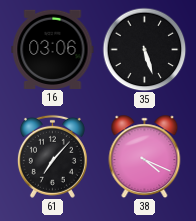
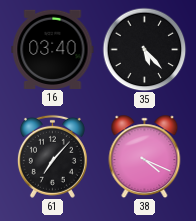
16: 03:06 -> 03:40
35: 5:27 -> 5:23
